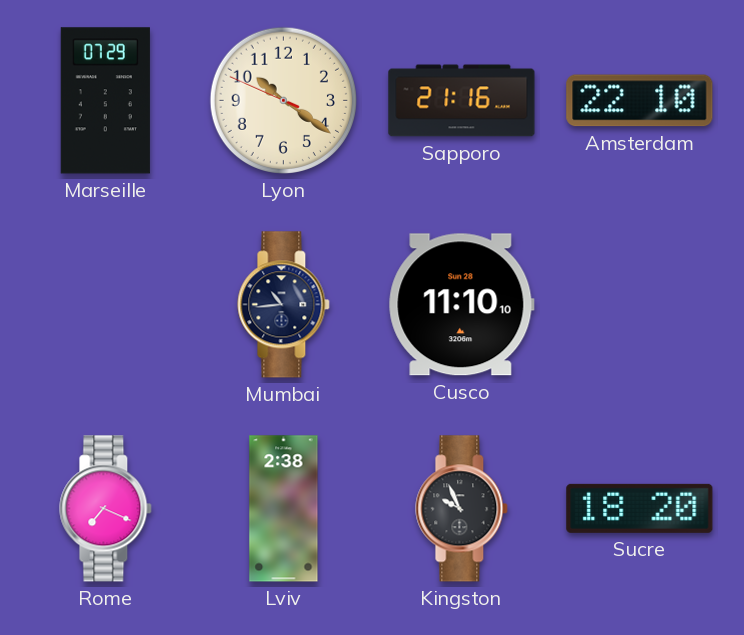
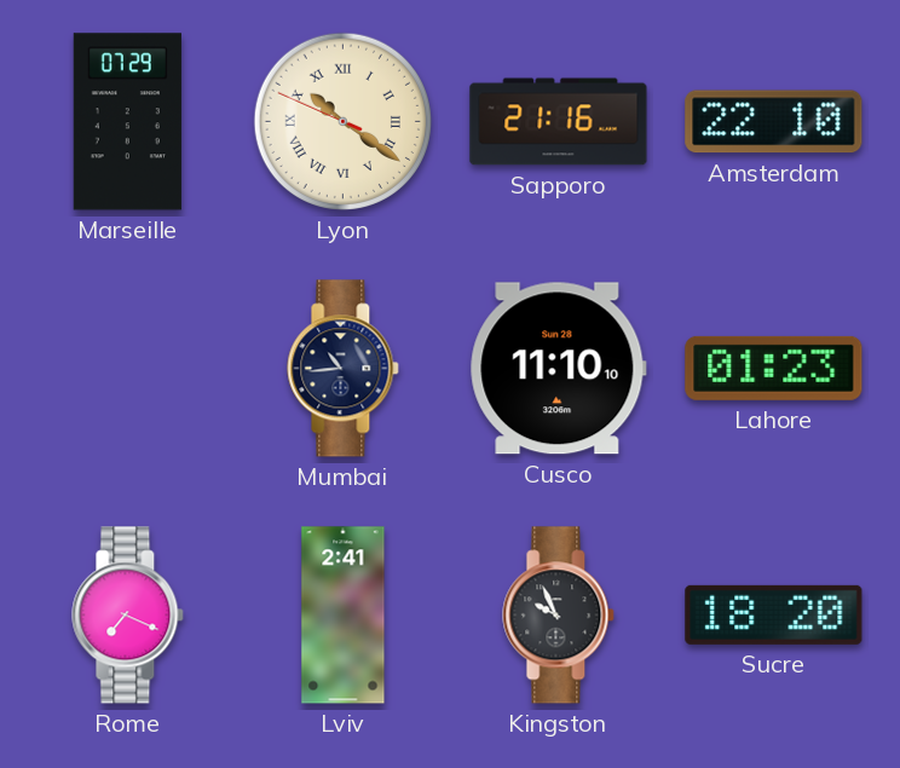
Lyon numerals: Arabic -> Roman
Lahore: none -> 01:23
Lviv: 2:38 -> 2:41
